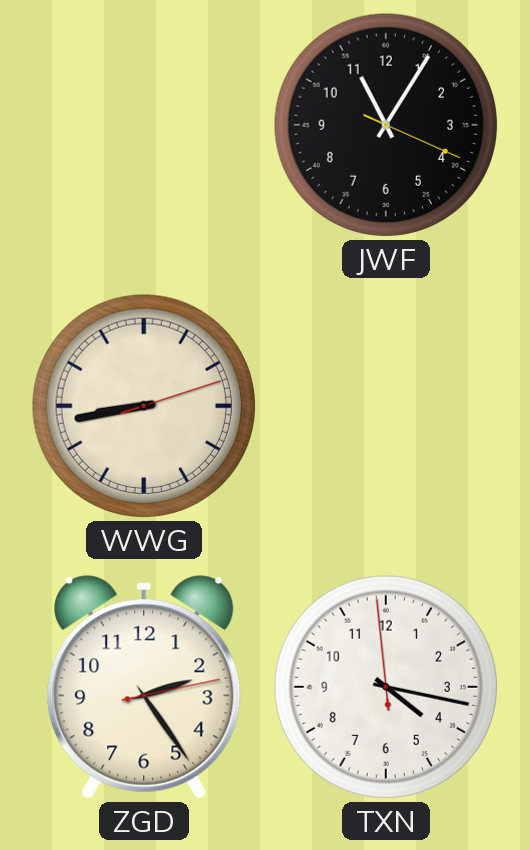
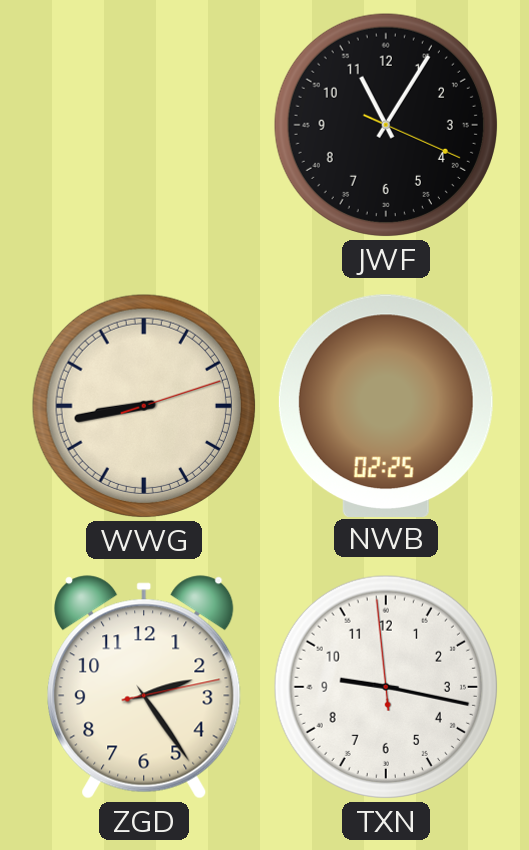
NWB: none -> 02:25
TXN: 4:16 -> 9:16
